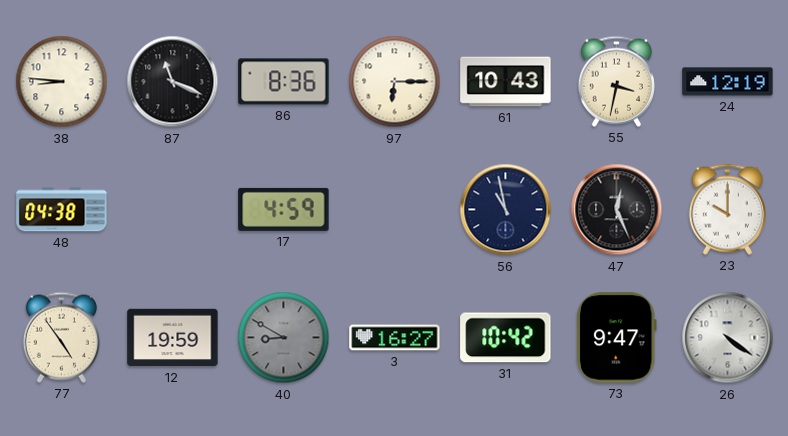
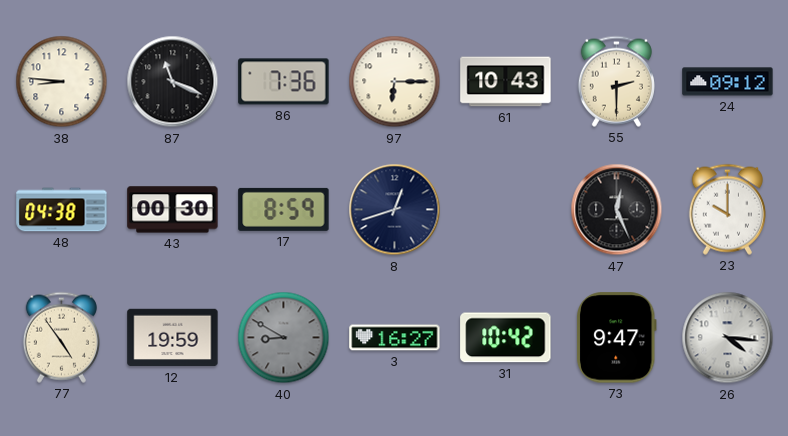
86: 8:36 -> 7:36
55: 3:32 -> 2:30
24: 12:19 -> 09:12
43: none -> 00:30
17: 4:59 -> 8:59
8: none -> 12:42
56: 10:58 -> none
26: 4:21 -> 4:16
